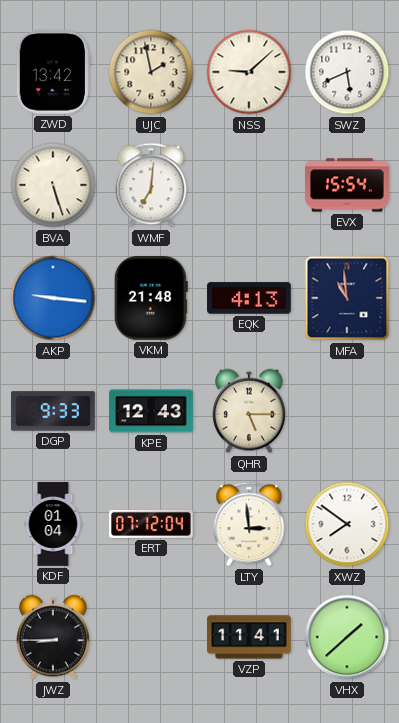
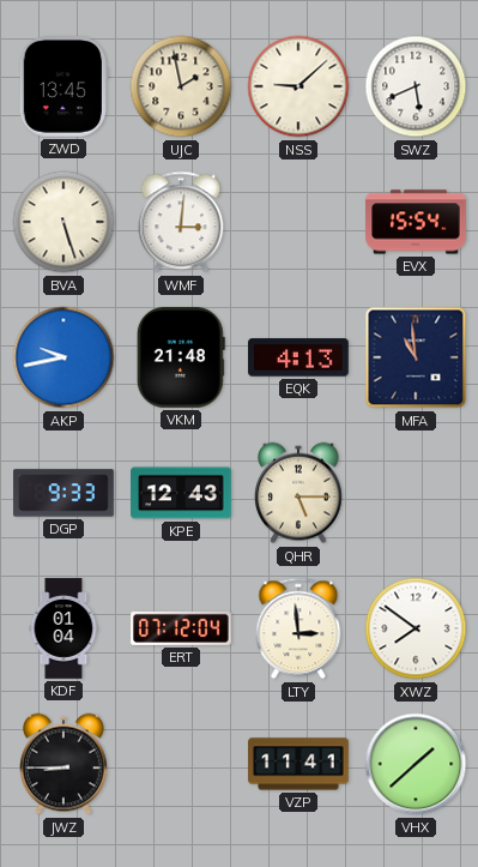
ZWD: 13:42 -> 13:45
WMF: 7:01 -> 3:01
AKP: 9:16 -> 9:43
